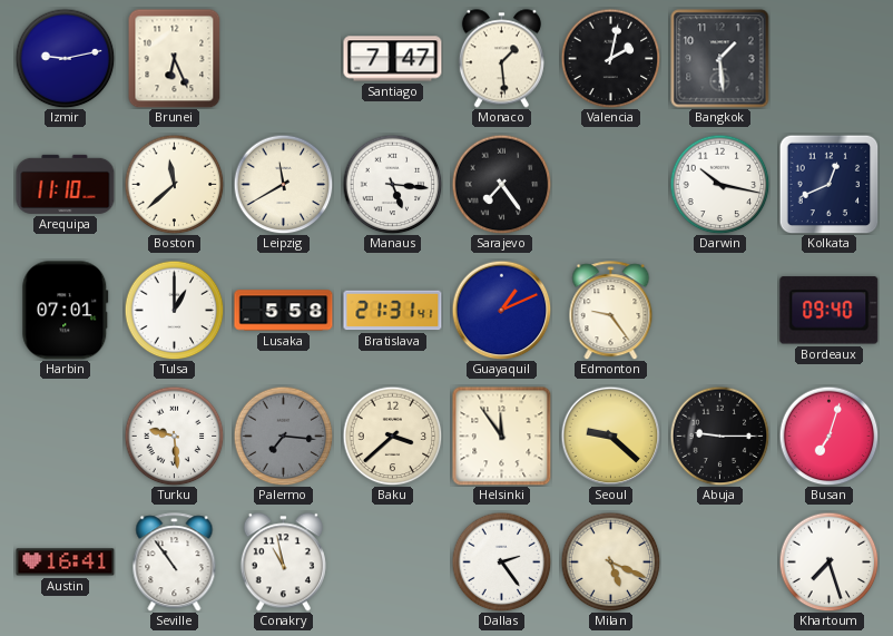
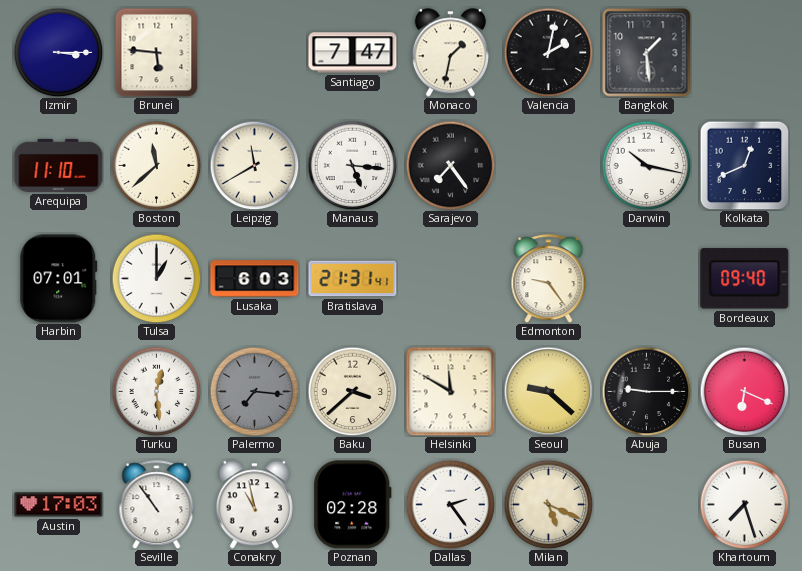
Izmir: 9:13 -> 3:15
Brunei: 6:26 -> 5:46
Monaco: 1:29 -> 1:32
Lusaka: 5:58 -> 6:03
Guayaquil: 1:11 -> none
Turku: 9:29 -> 12:29
Helsinki: 11:54 -> 11:50
Busan: 7:03 -> 6:19
Austin: 16:41 -> 17:03
Poznan: none -> 02:28
